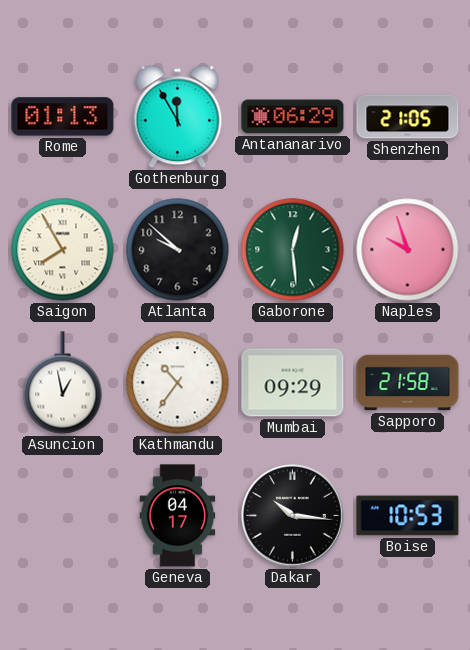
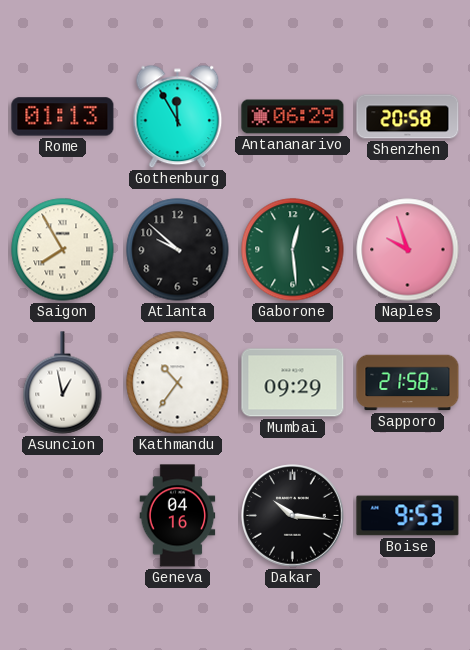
Shenzhen: 21:05 -> 20:58
Geneva: 04:17 -> 04:16
Boise: 10:53 -> 9:53
